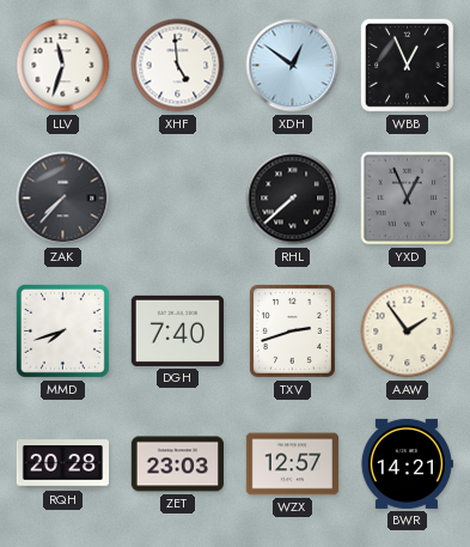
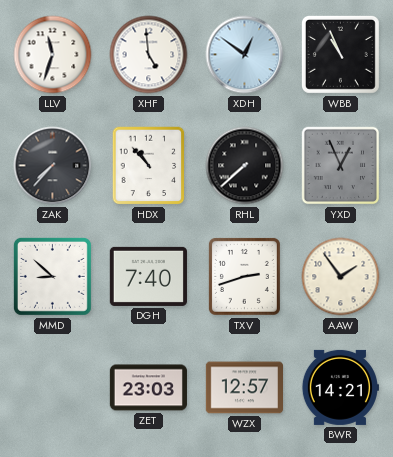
WBB: 12:56 -> 10:56
HDX: none -> 10:53
MMD: 7:42 -> 8:52
RQH: 20:28 -> none
